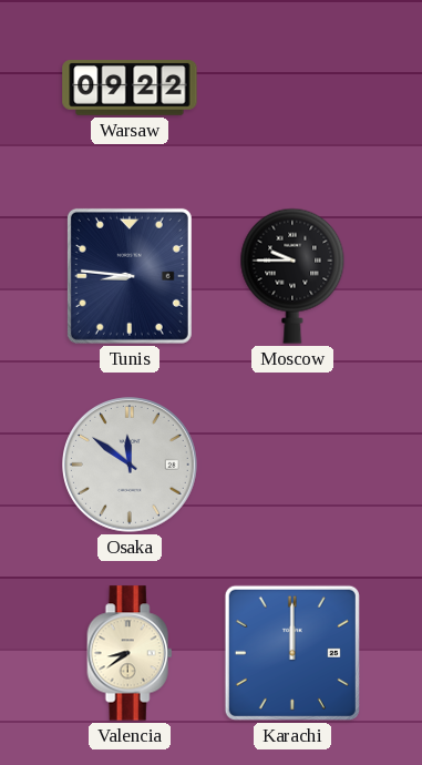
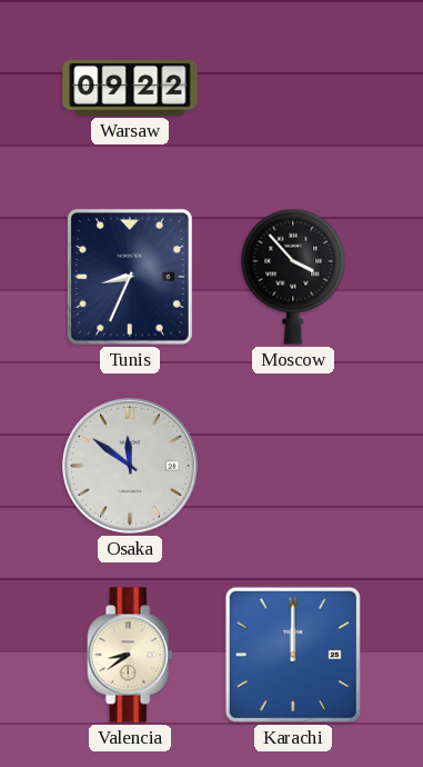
Tunis: 8:46 -> 8:34
Moscow: 9:45 -> 3:53
